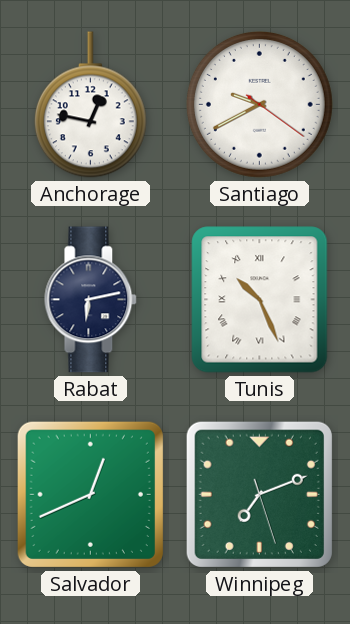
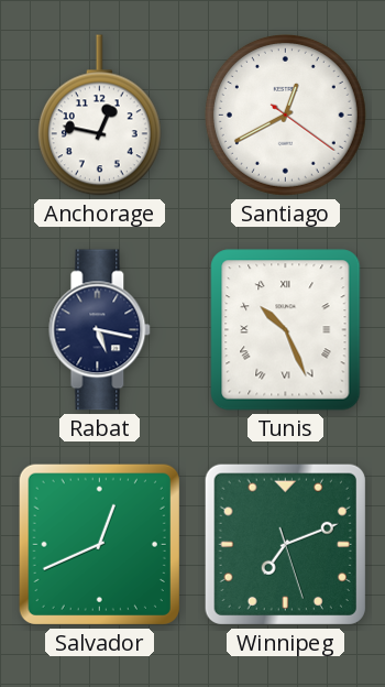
Santiago: 9:40 -> 12:40
Rabat: 6:13 -> 5:17
